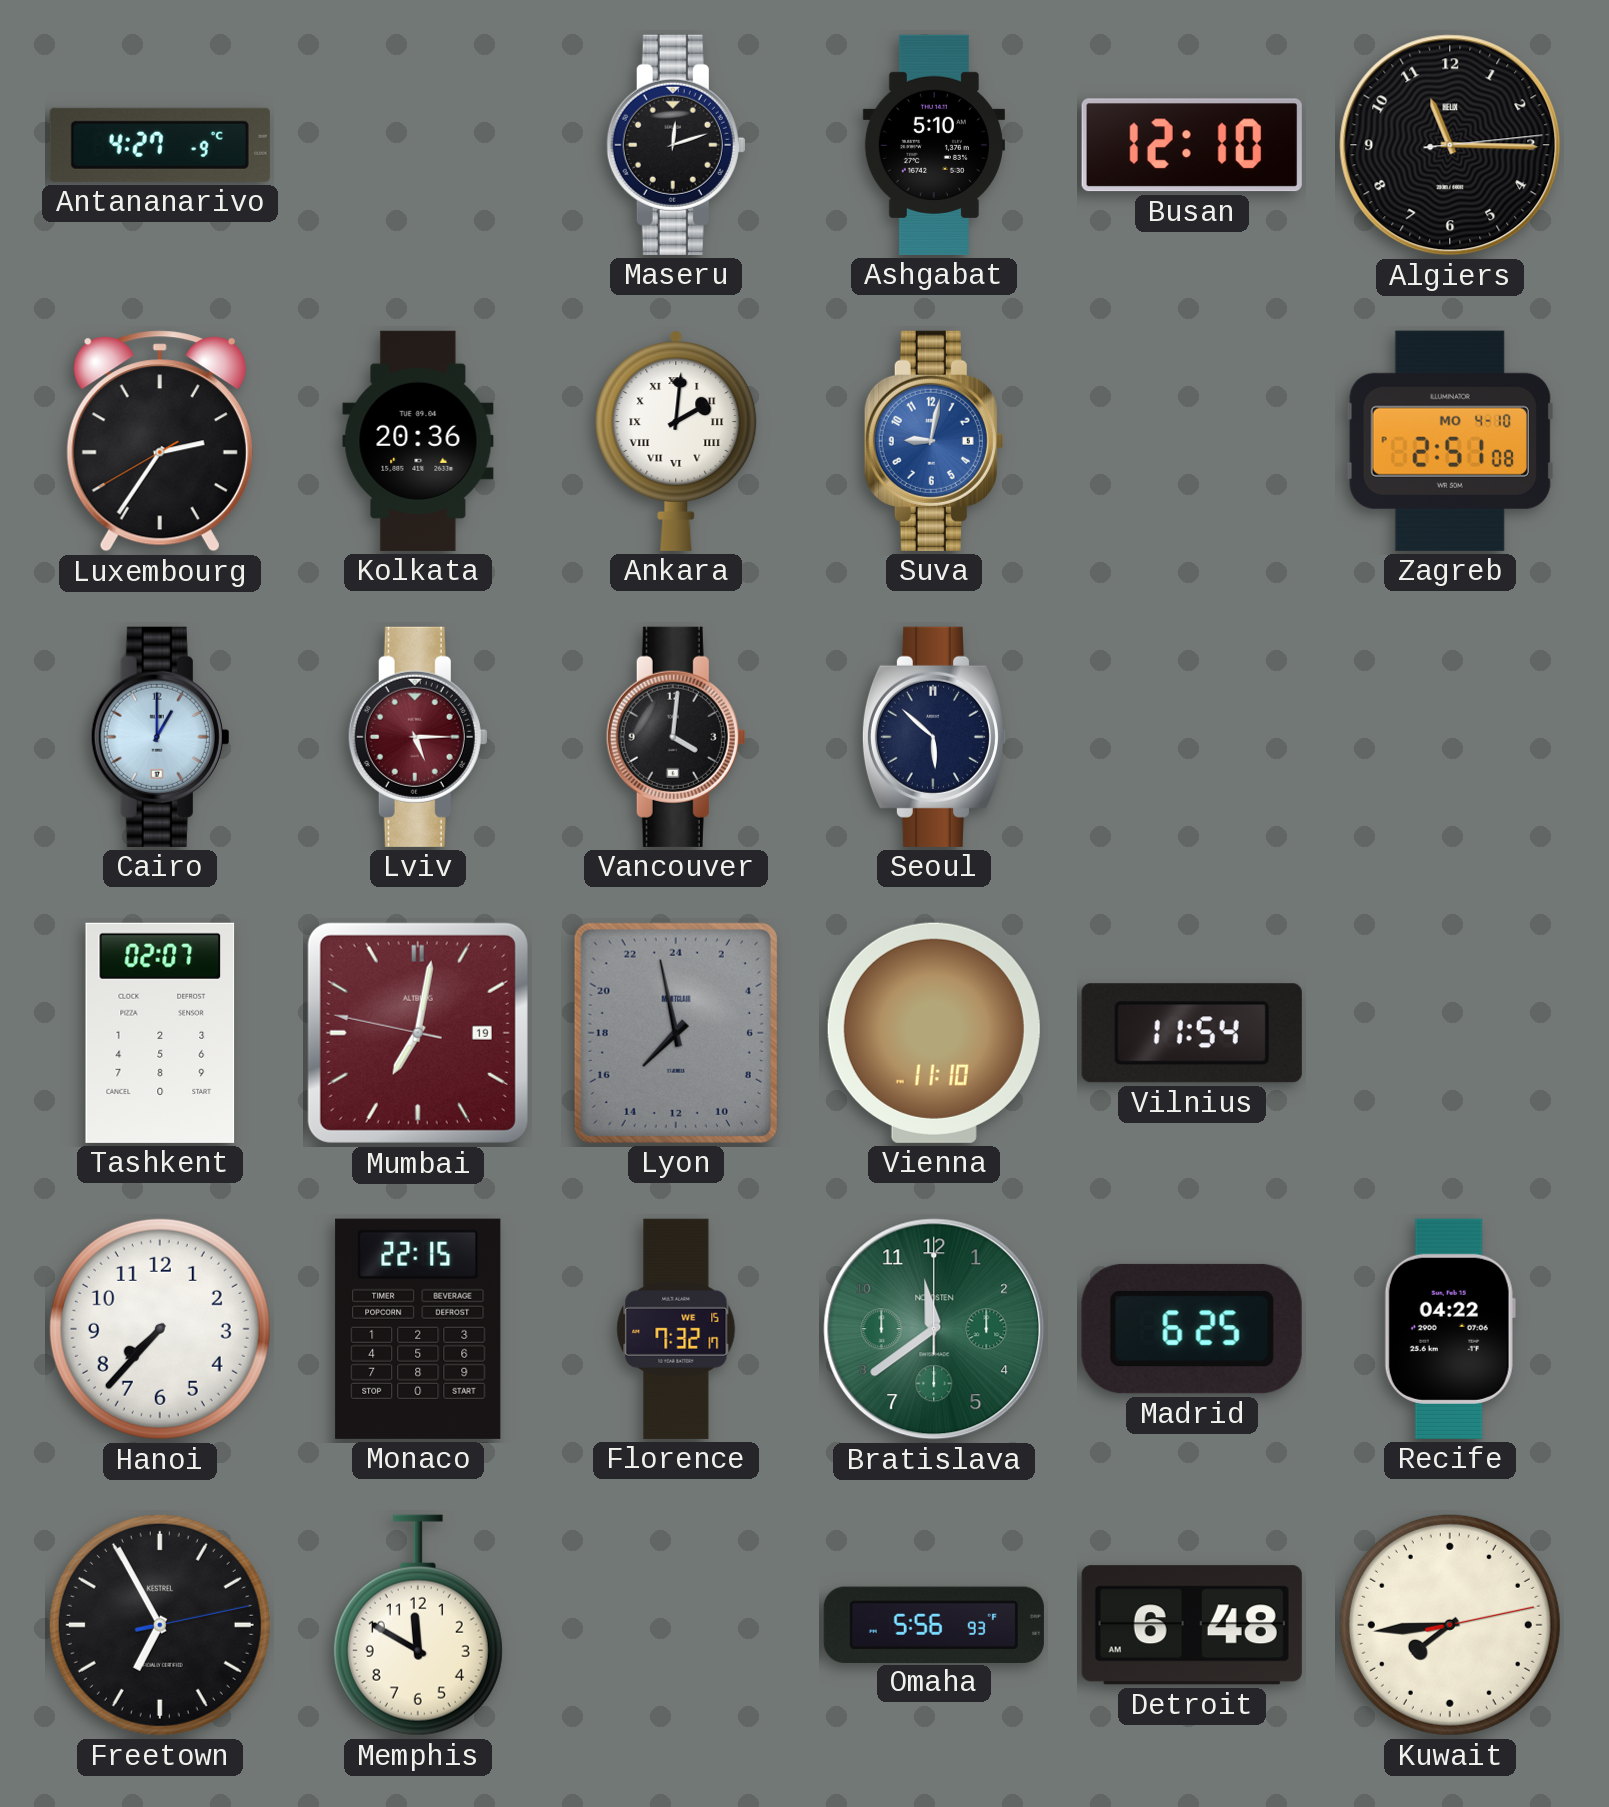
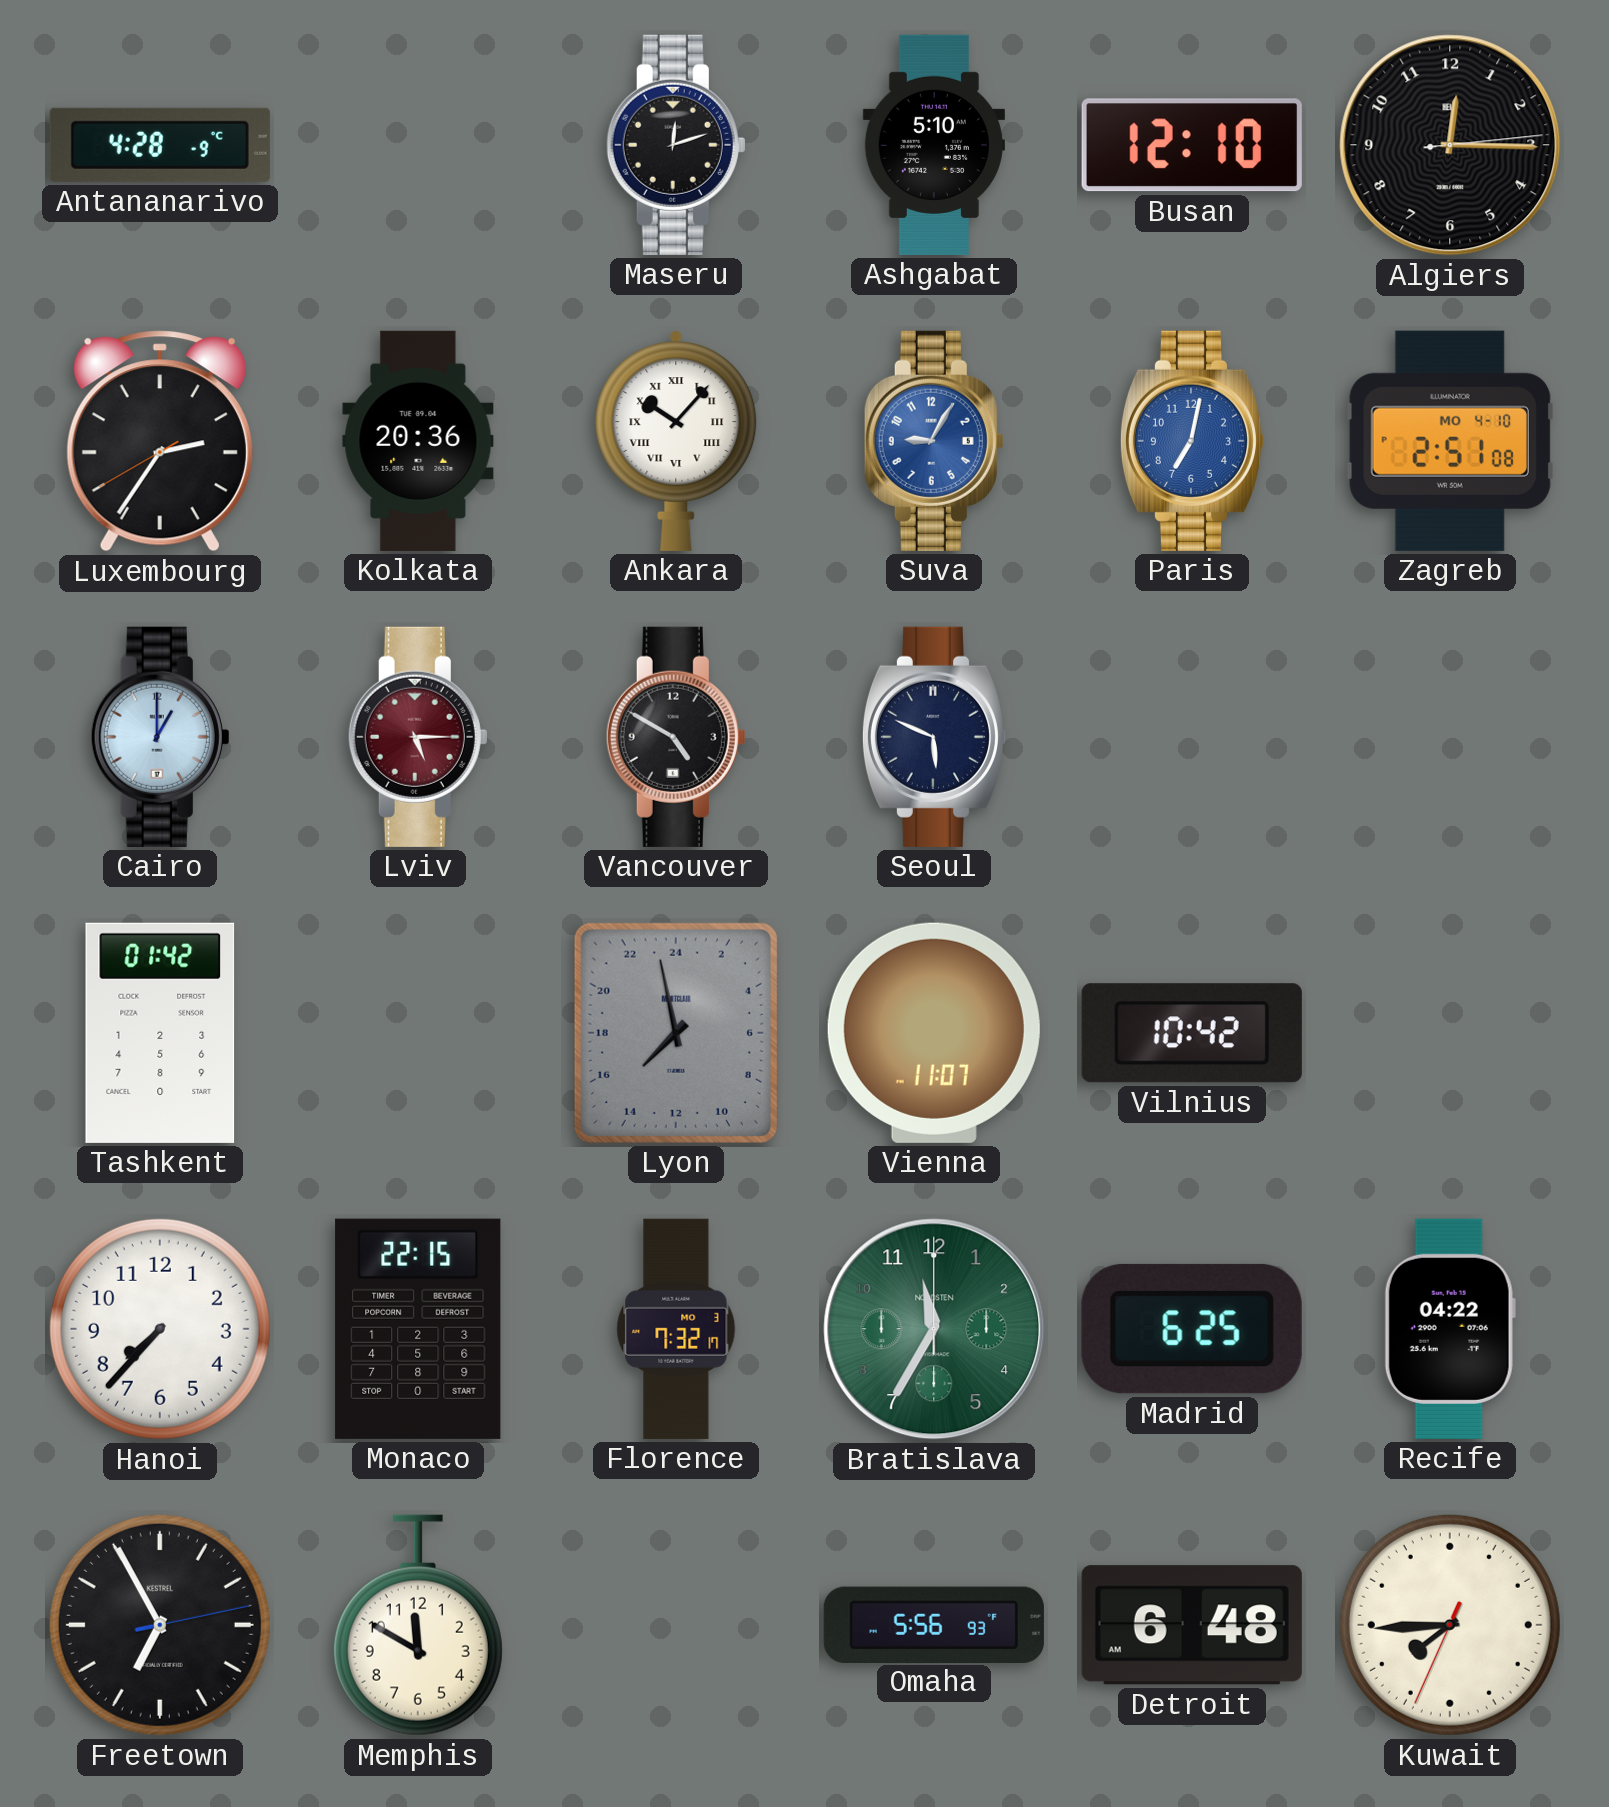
Antananarivo: 4:27 -> 4:28
Algiers: 11:15 -> 12:15
Ankara: 2:01 -> 10:07
Suva: 9:02 -> 9:05
Paris: none -> 7:02
Vancouver: 4:01 -> 4:50
Seoul: 5:52 -> 5:49
Tashkent: 02:07 -> 01:42
Mumbai: 7:01 -> none
Vienna: 11:10 -> 11:07
Vilnius: 11:54 -> 10:42
Florence date: WE 15 -> MO 3
Bratislava: 11:39 -> 11:35
Kuwait: 7:44:13 -> 7:44:34
